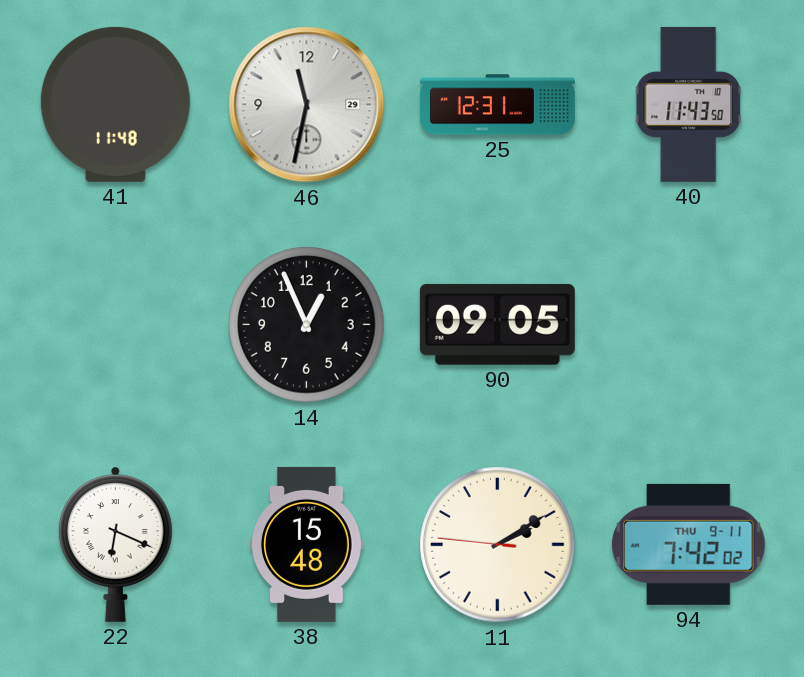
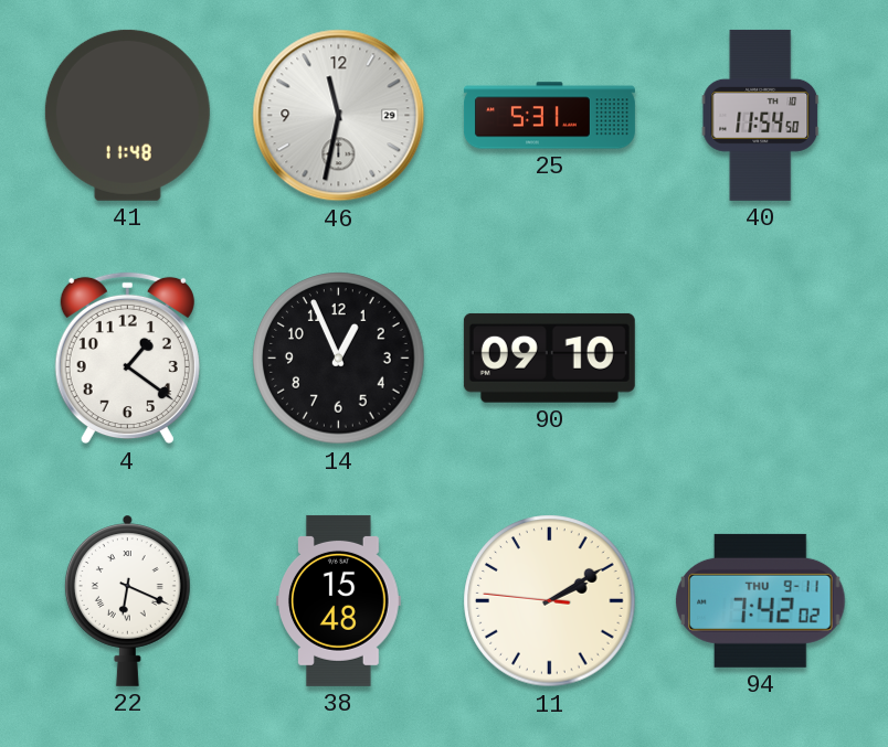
25: 12:31 -> 5:31
40: 11:43 -> 11:54
4: none -> 1:21
90: 09:05 -> 09:10
